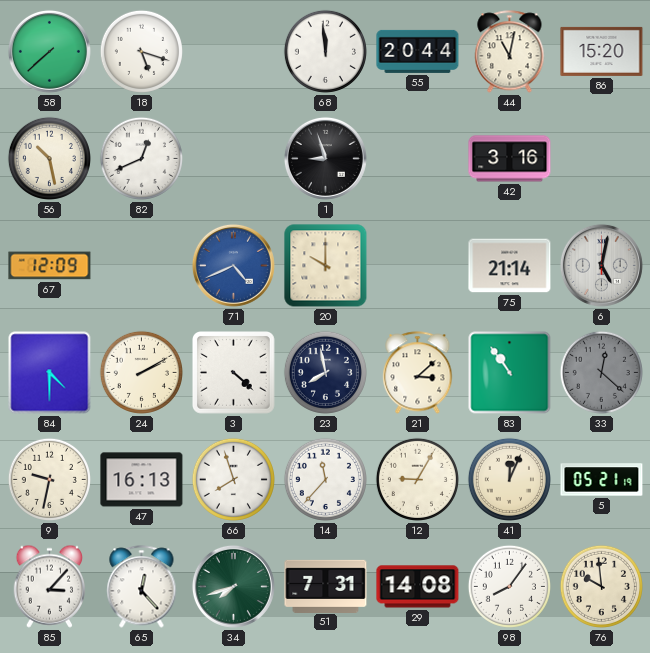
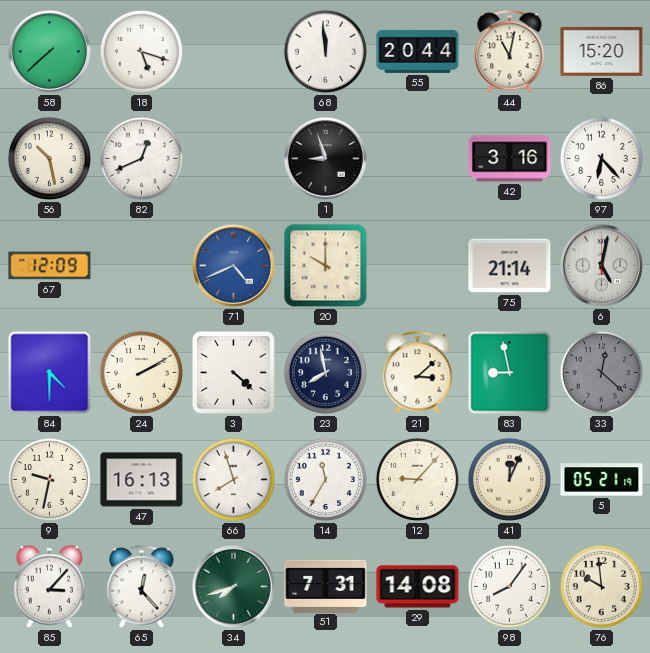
97: none -> 6:23
83: 10:54 -> 8:58
14: 11:37 -> 11:35
12: 9:05 -> 9:07
